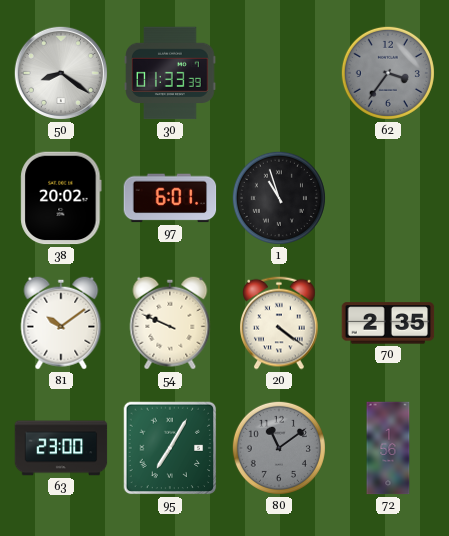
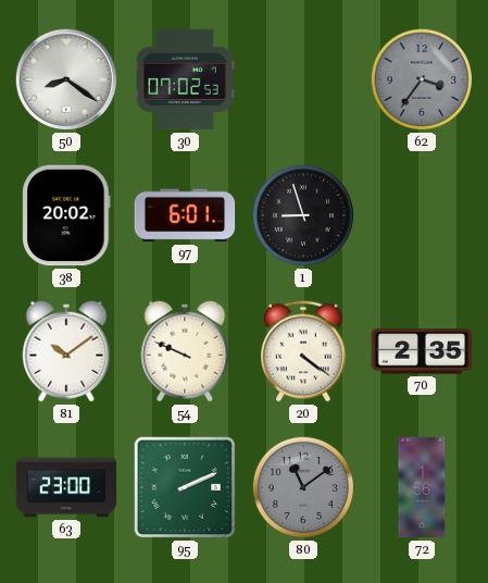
30: 01:33 -> 07:02
1: 10:57 -> 8:57
95: 7:05 -> 2:11
